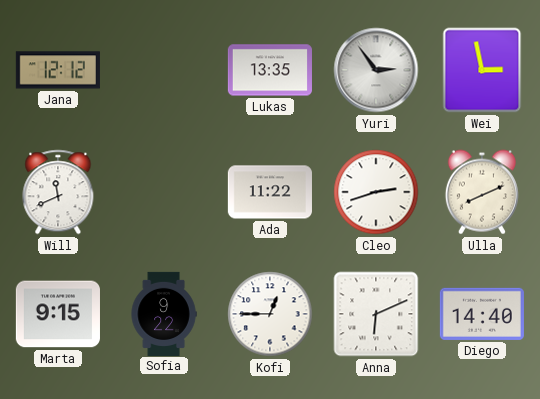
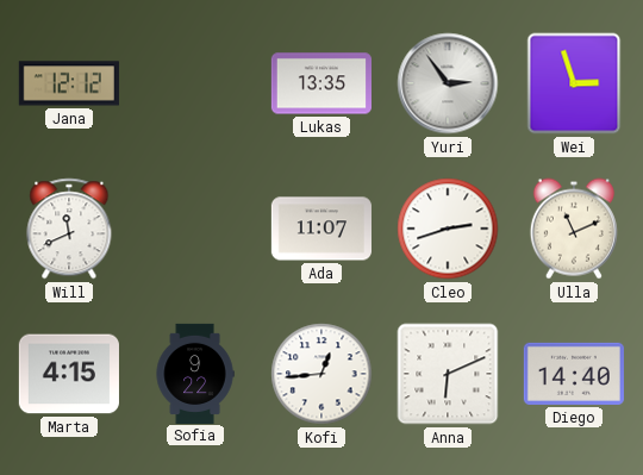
Wei: 2:58 -> 2:57
Ada: 11:22 -> 11:07
Ulla: 8:11 -> 11:11
Marta: 9:15 -> 4:15
Kofi: 12:45 -> 12:44
